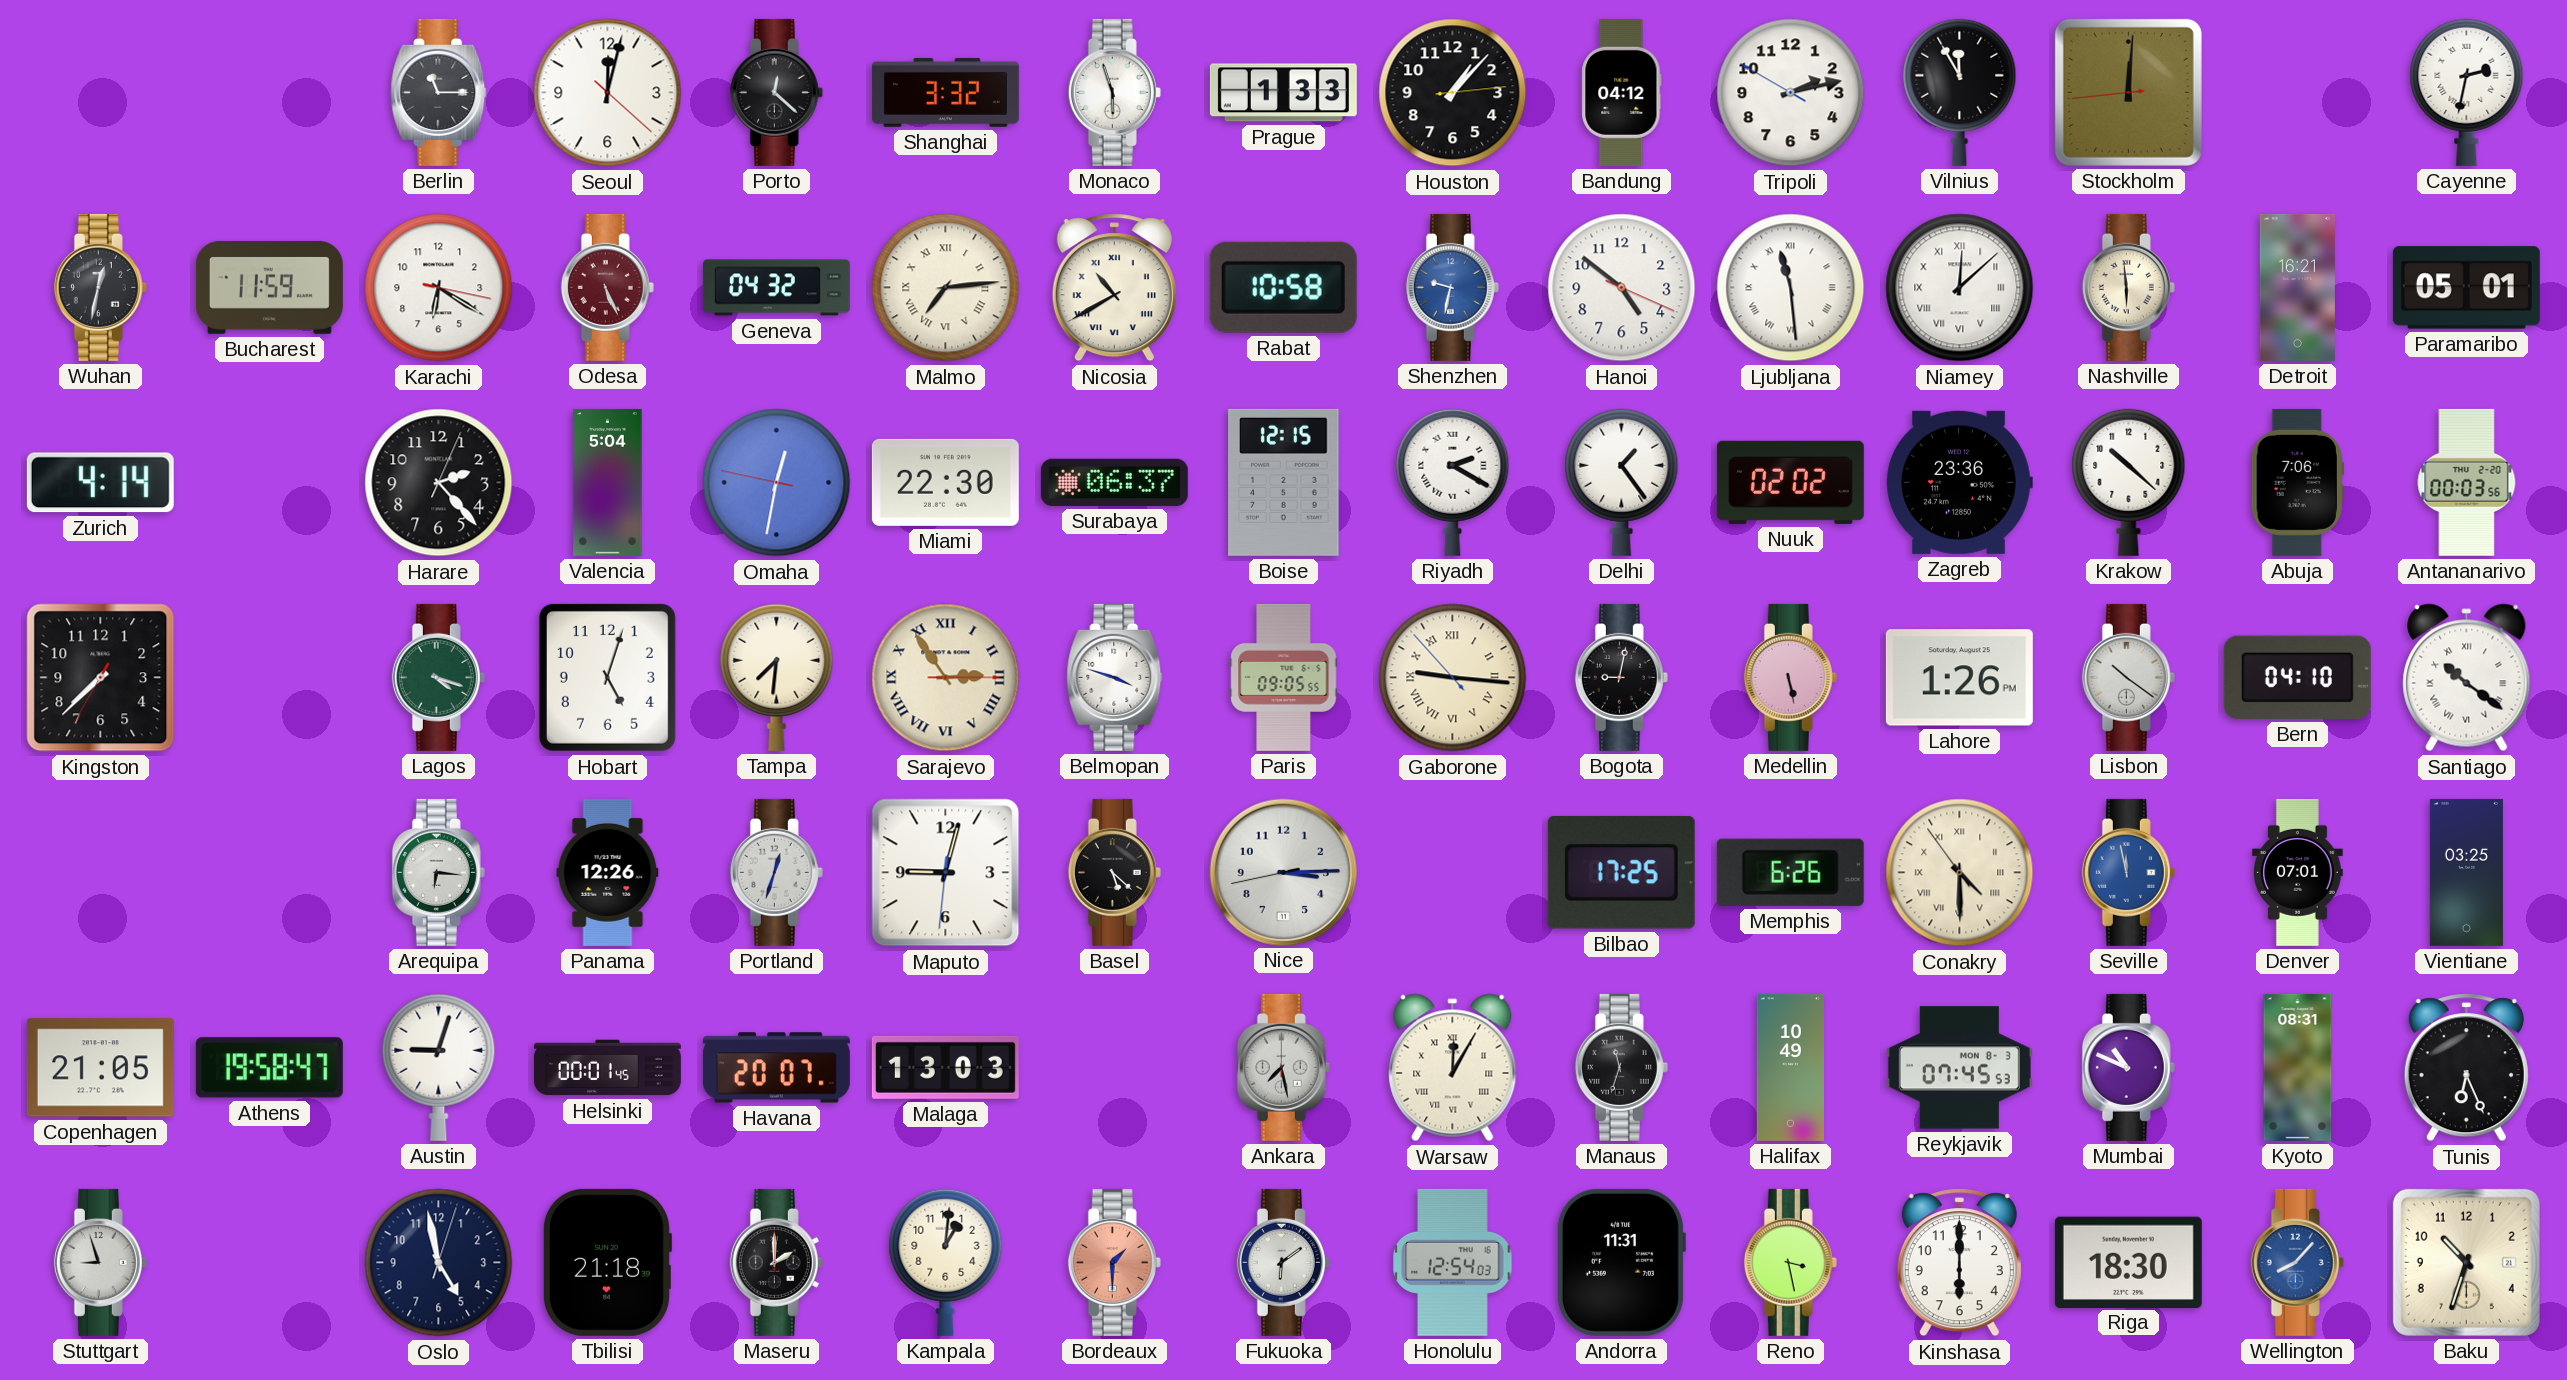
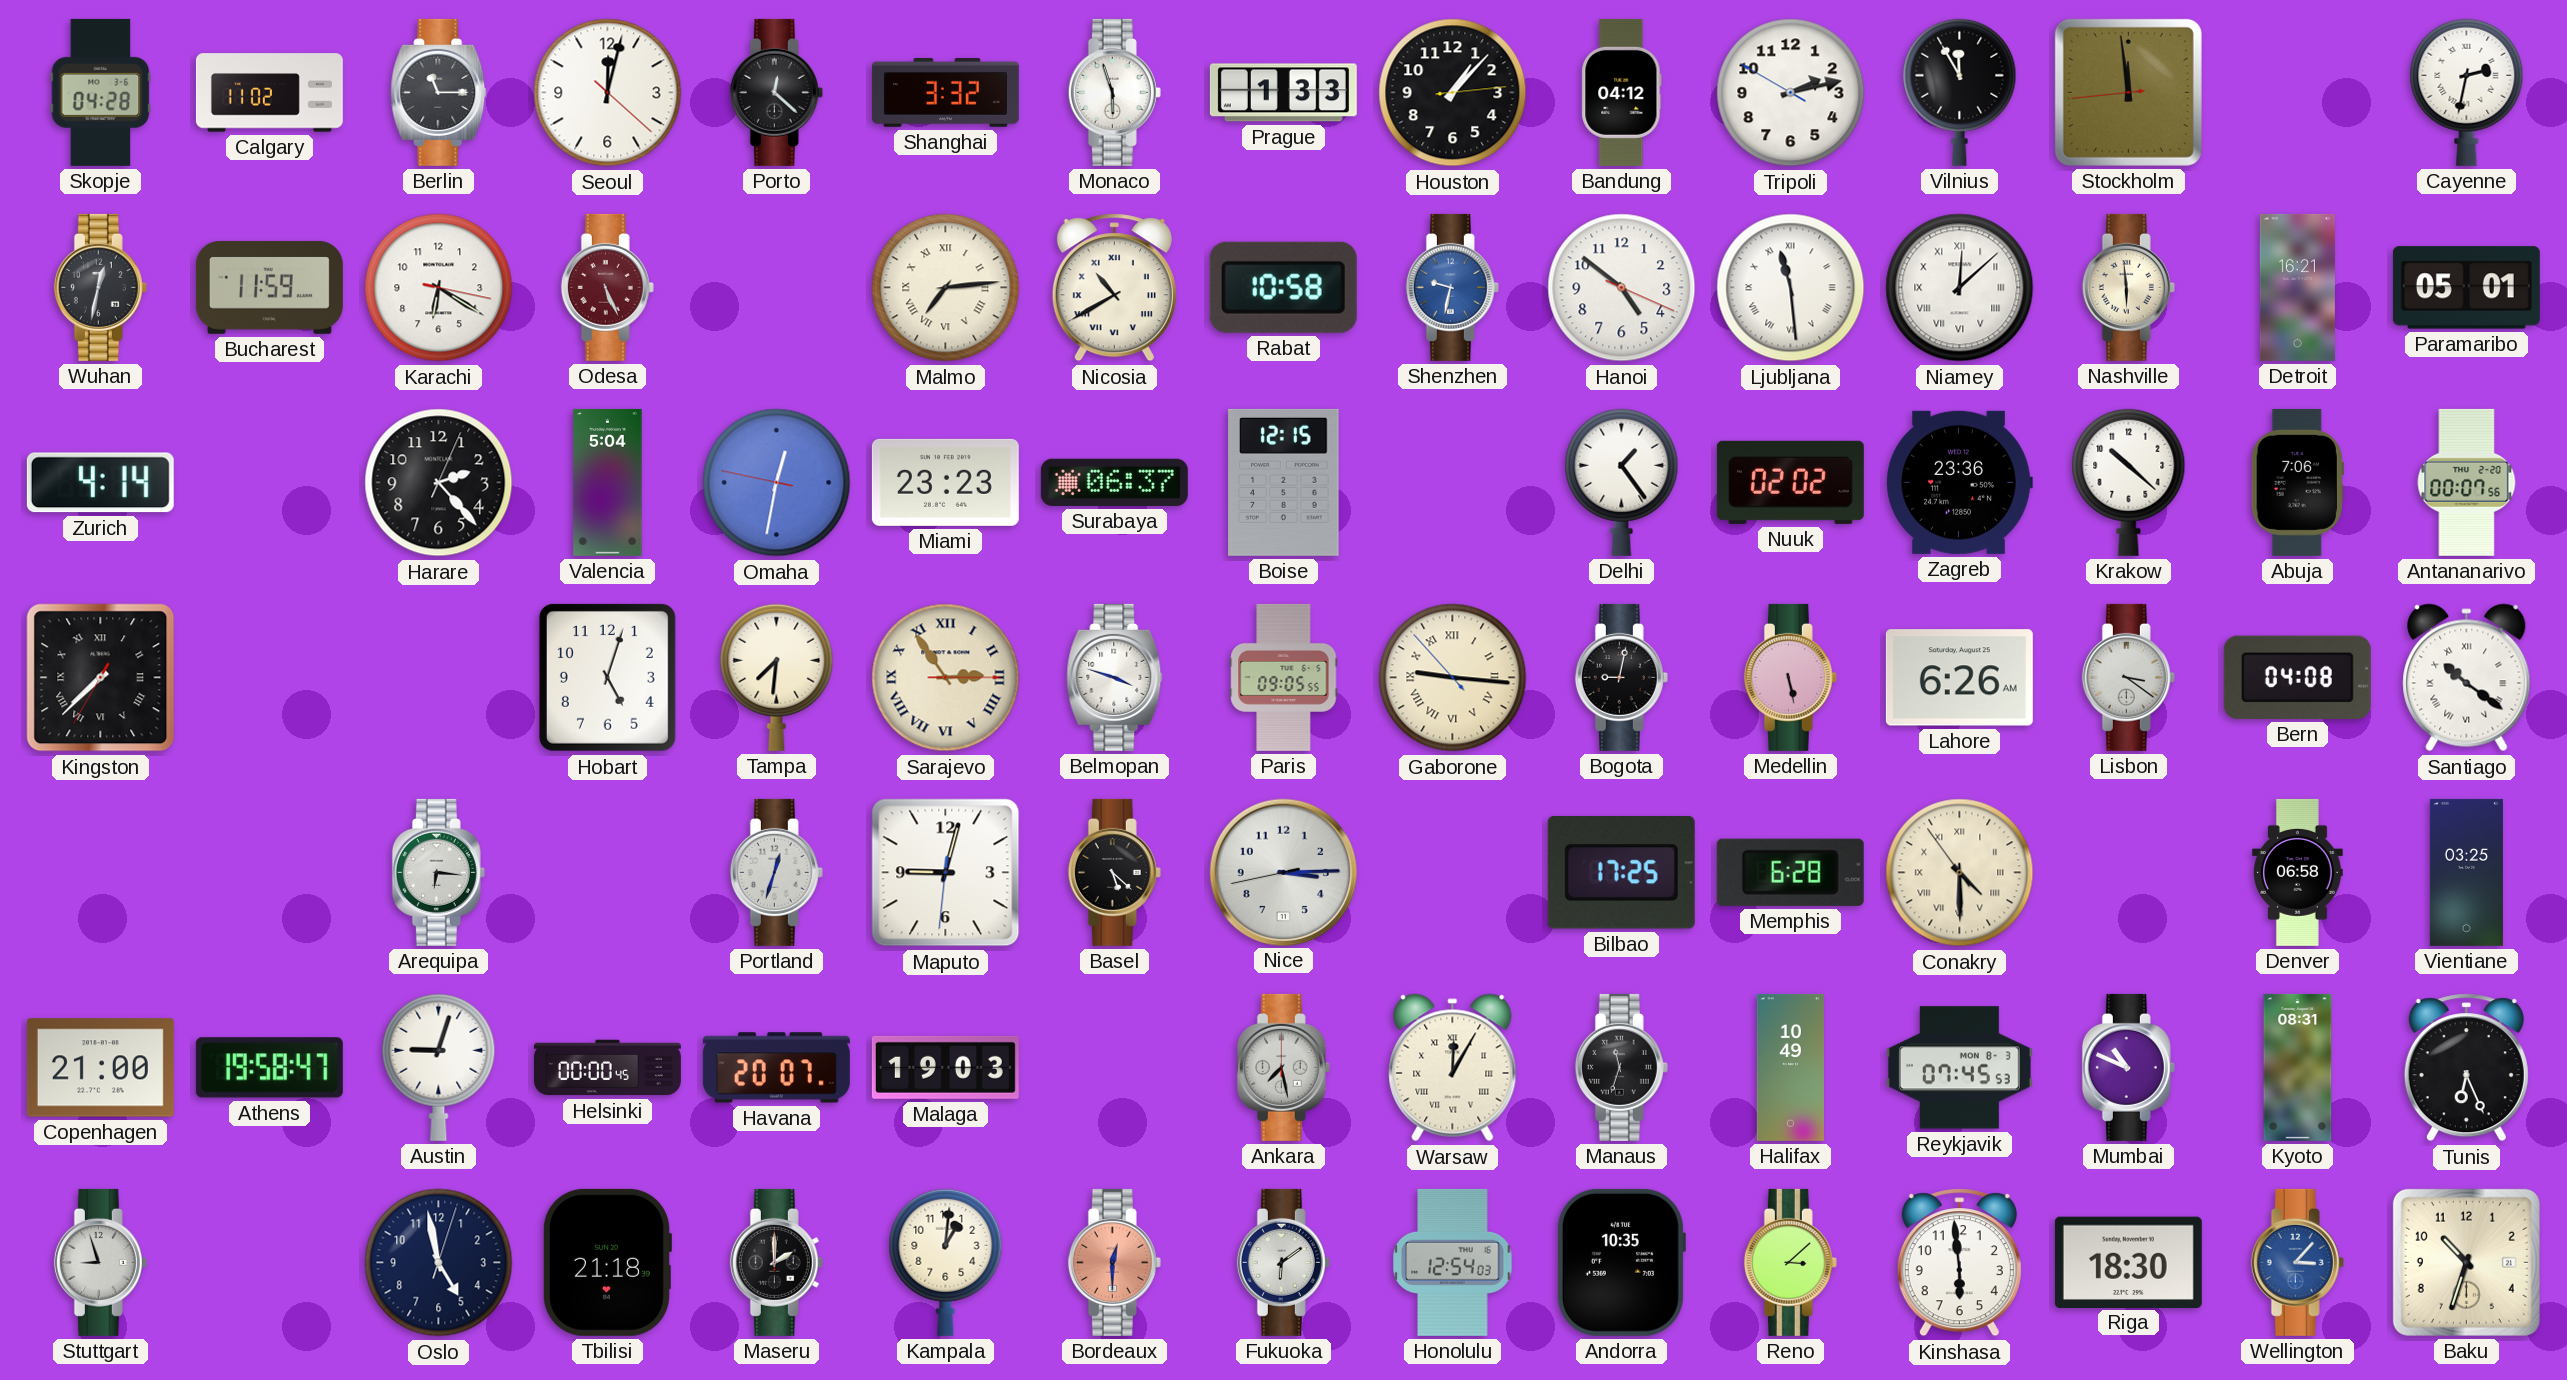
Skopje: none -> 04:28
Calgary: none -> 11:02
Stockholm: 12:00 -> 11:58
Geneva: 04:32 -> none
Miami: 22:30 -> 23:23
Riyadh: 2:20 -> none
Antananarivo: 00:03 -> 00:07
Kingston numerals: Arabic -> Roman
Lagos: 4:18 -> none
Lahore: 1:26 -> 6:26
Lisbon: 10:21 -> 3:21
Bern: 04:10 -> 04:08
Panama: 12:26 -> none
Memphis: 6:26 -> 6:28
Seville: 11:58 -> none
Denver: 07:01 -> 06:58
Copenhagen: 21:05 -> 21:00
Helsinki: 00:01 -> 00:00
Malaga: 13:03 -> 19:03
Bordeaux: 1:30 -> 12:30
Andorra: 11:31 -> 10:35
Reno: 3:28 -> 3:08
Kinshasa: 6:00 -> 5:59
Wellington: 8:07 -> 3:07
